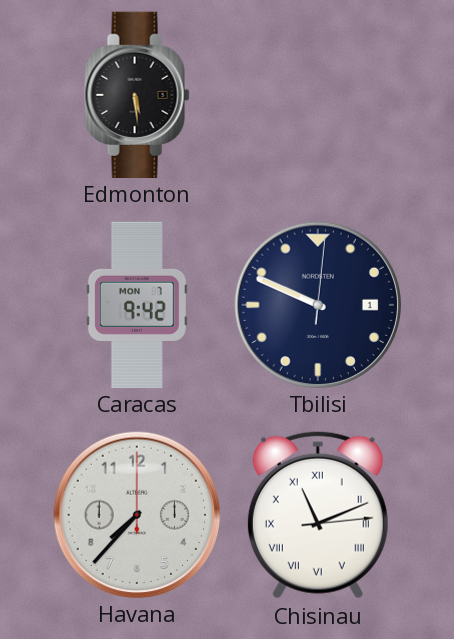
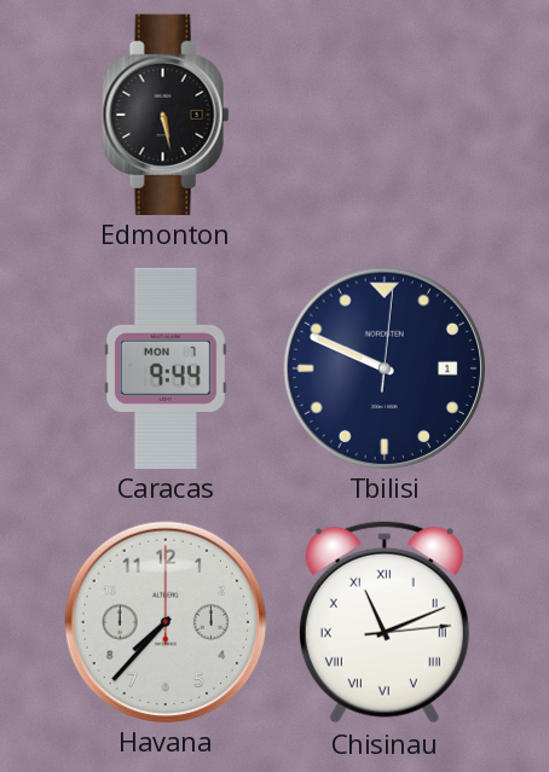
Edmonton: 5:29 -> 5:28
Caracas: 9:42 -> 9:44
